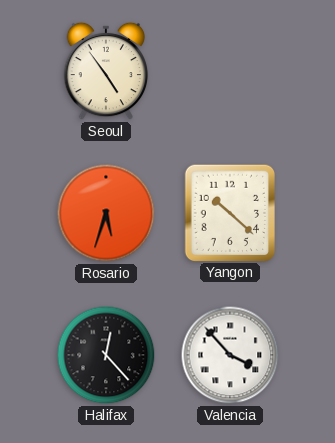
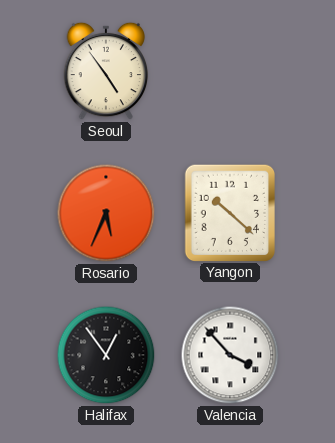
Rosario: 5:33 -> 5:34
Halifax: 12:23 -> 12:54
